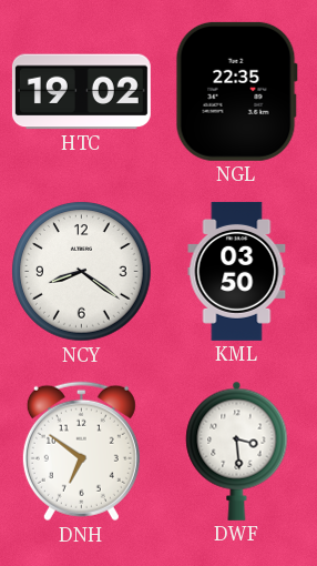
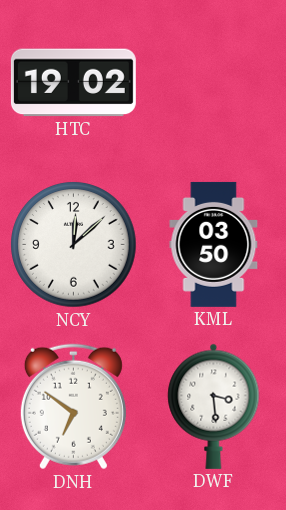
NGL: 22:35 -> none
NCY: 8:21 -> 12:08
